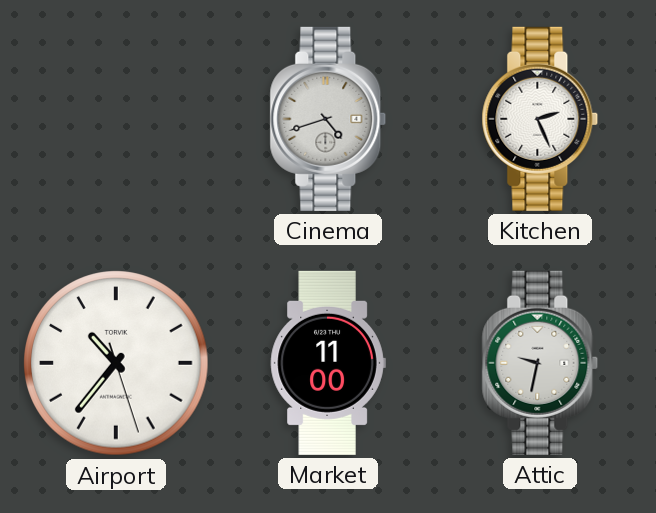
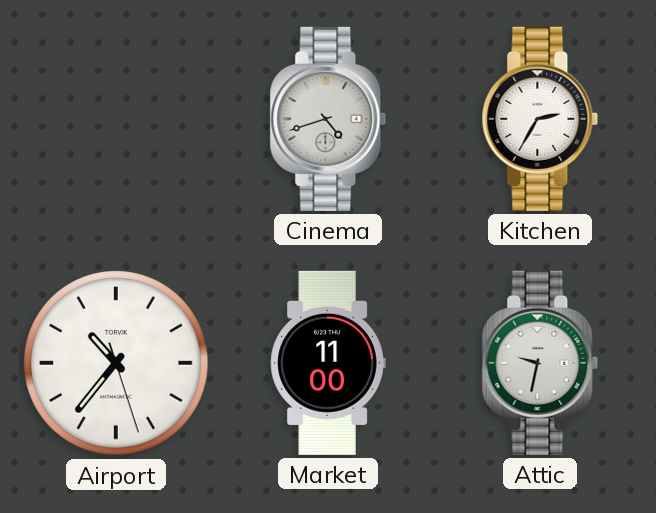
Kitchen: 2:26 -> 2:35
